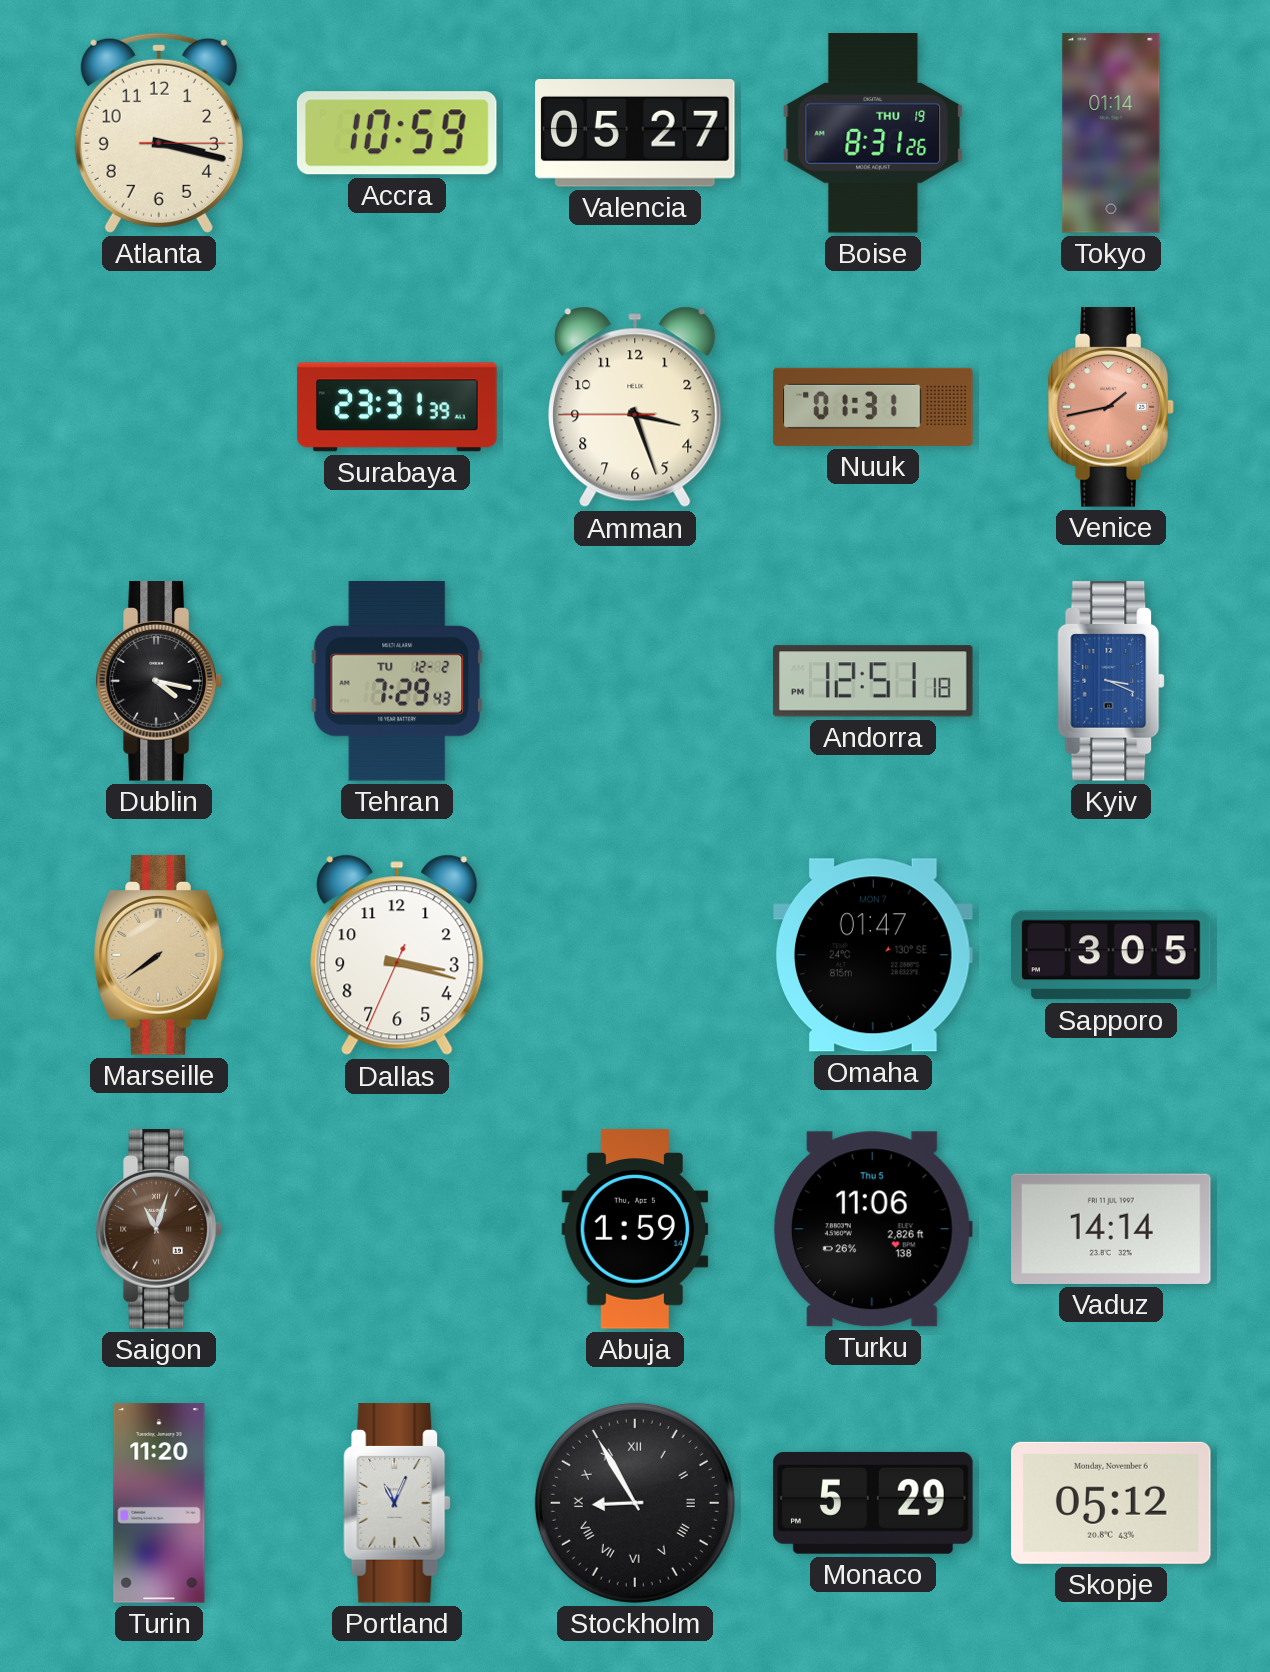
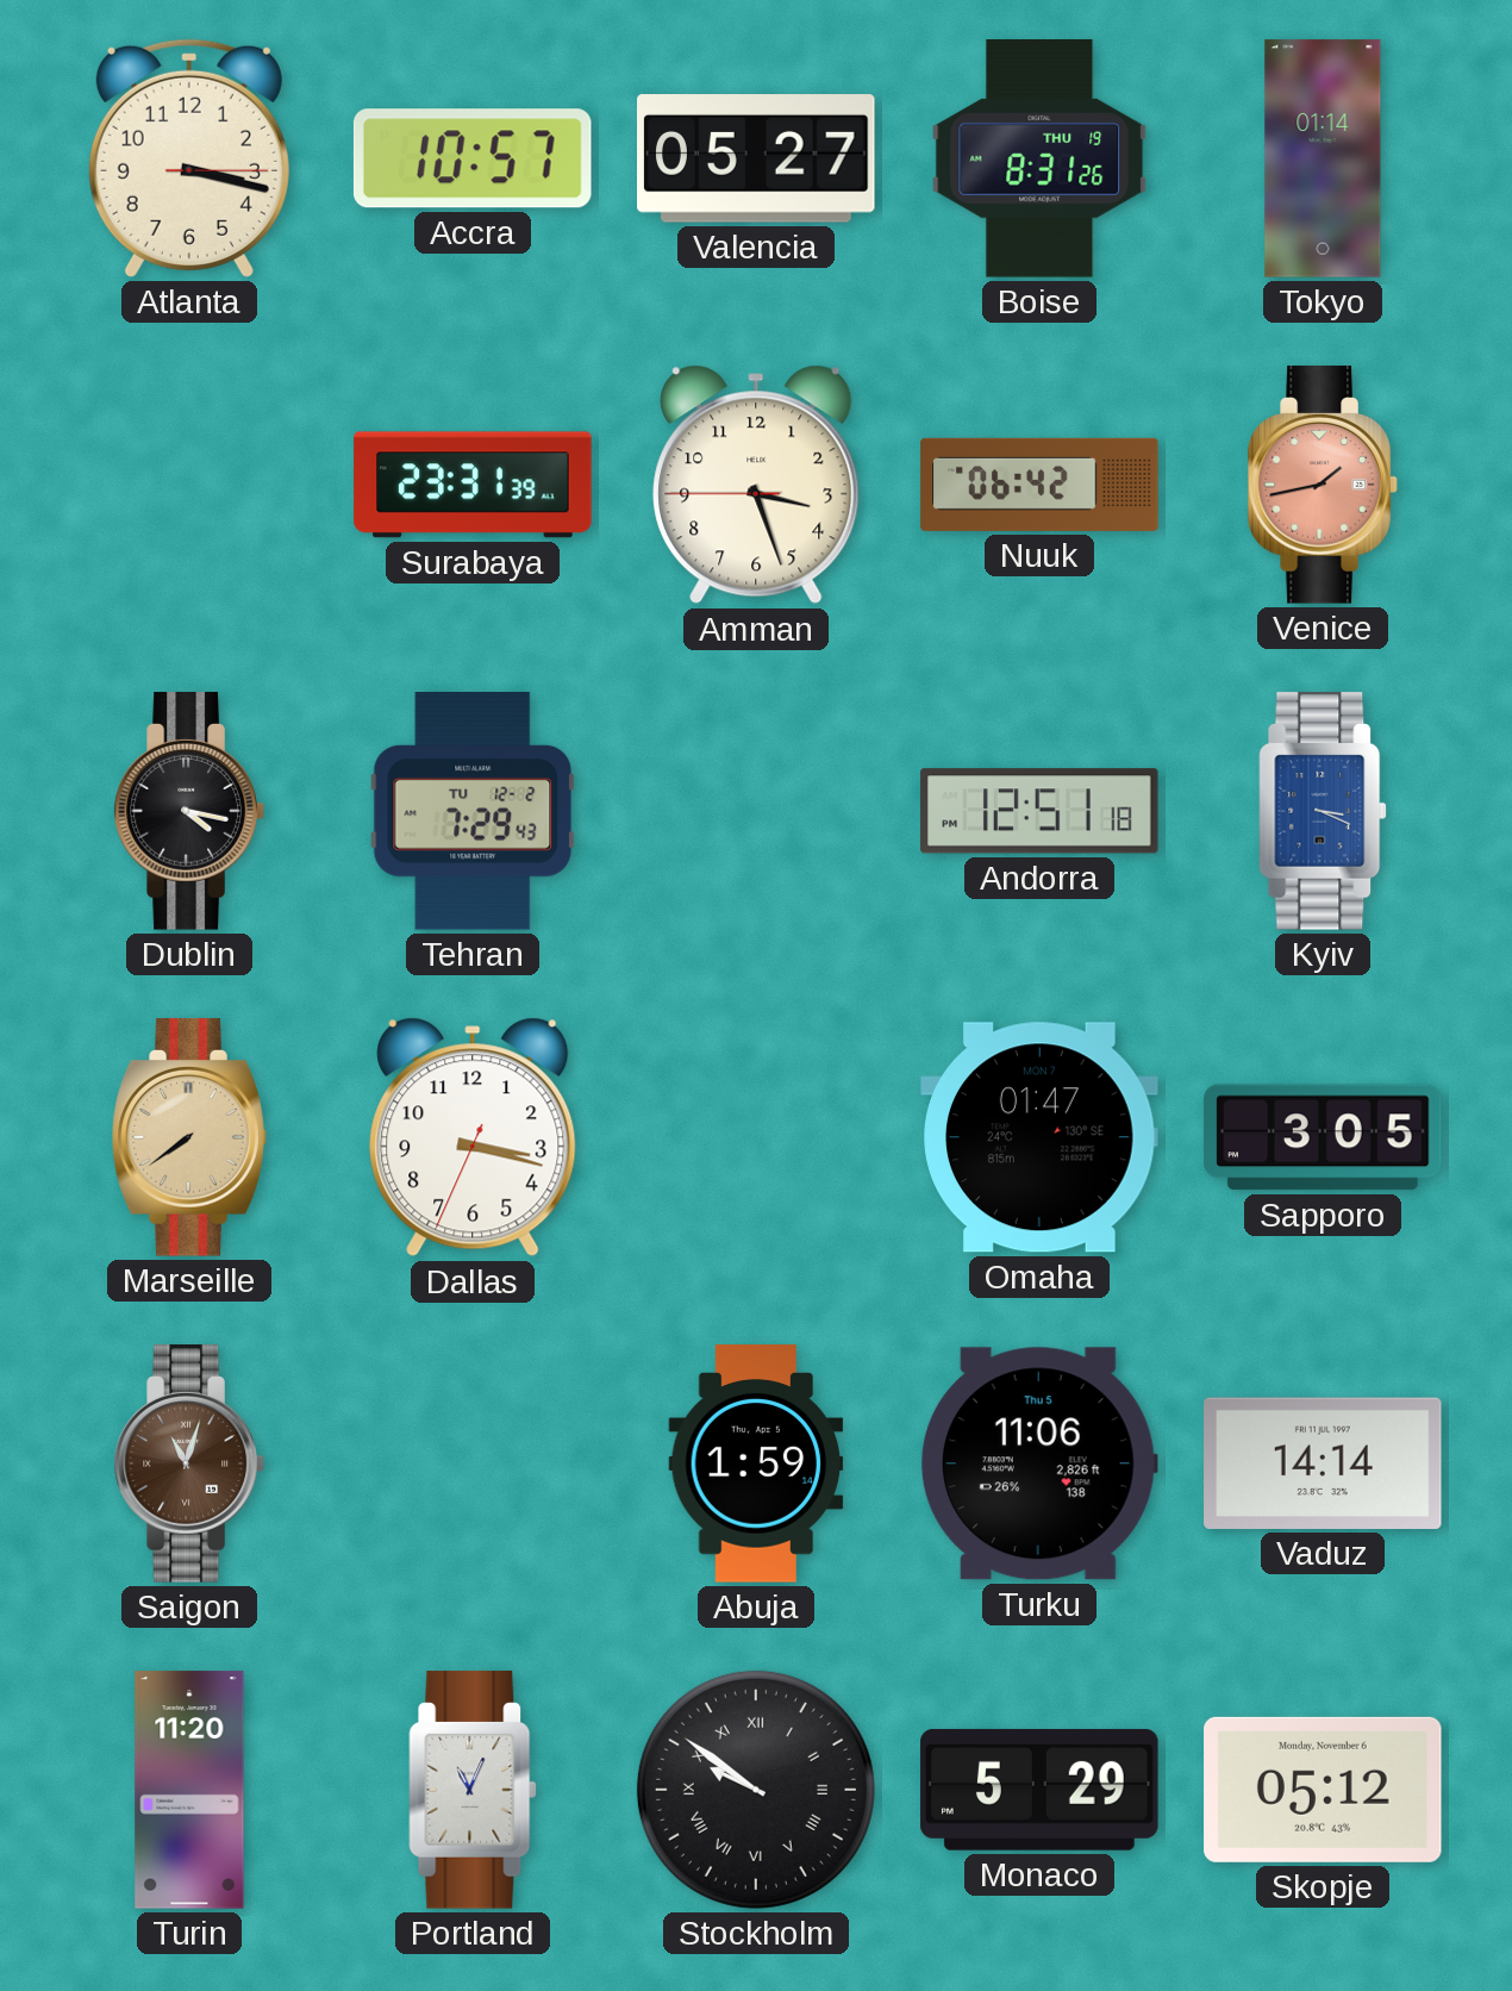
Accra: 10:59 -> 10:57
Nuuk: 01:31 -> 06:42
Stockholm: 8:55 -> 9:51
